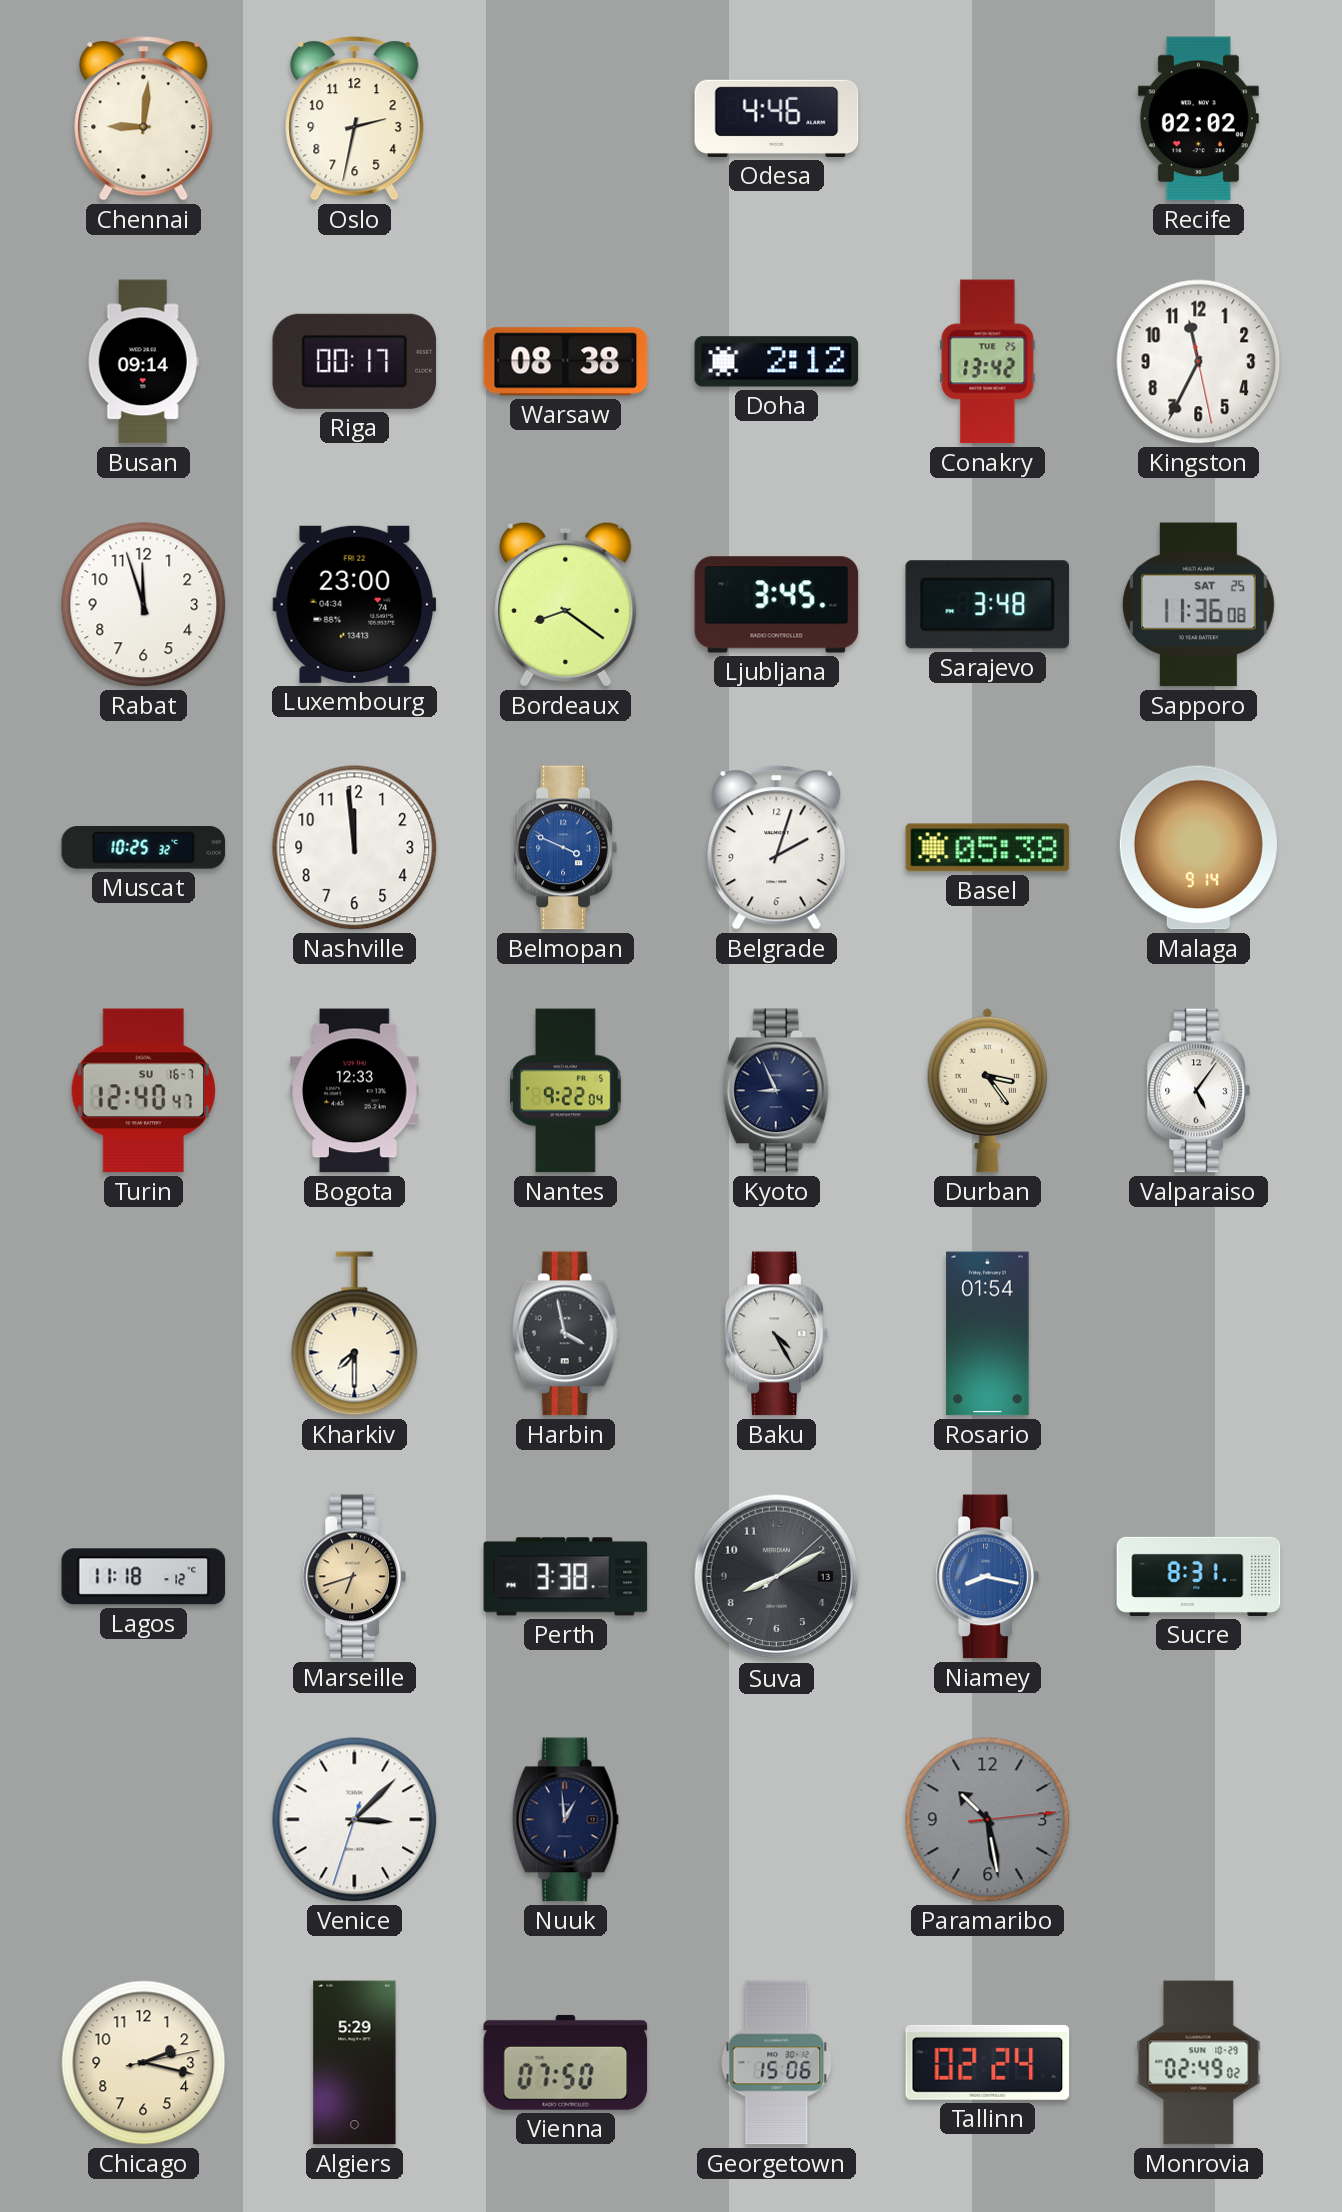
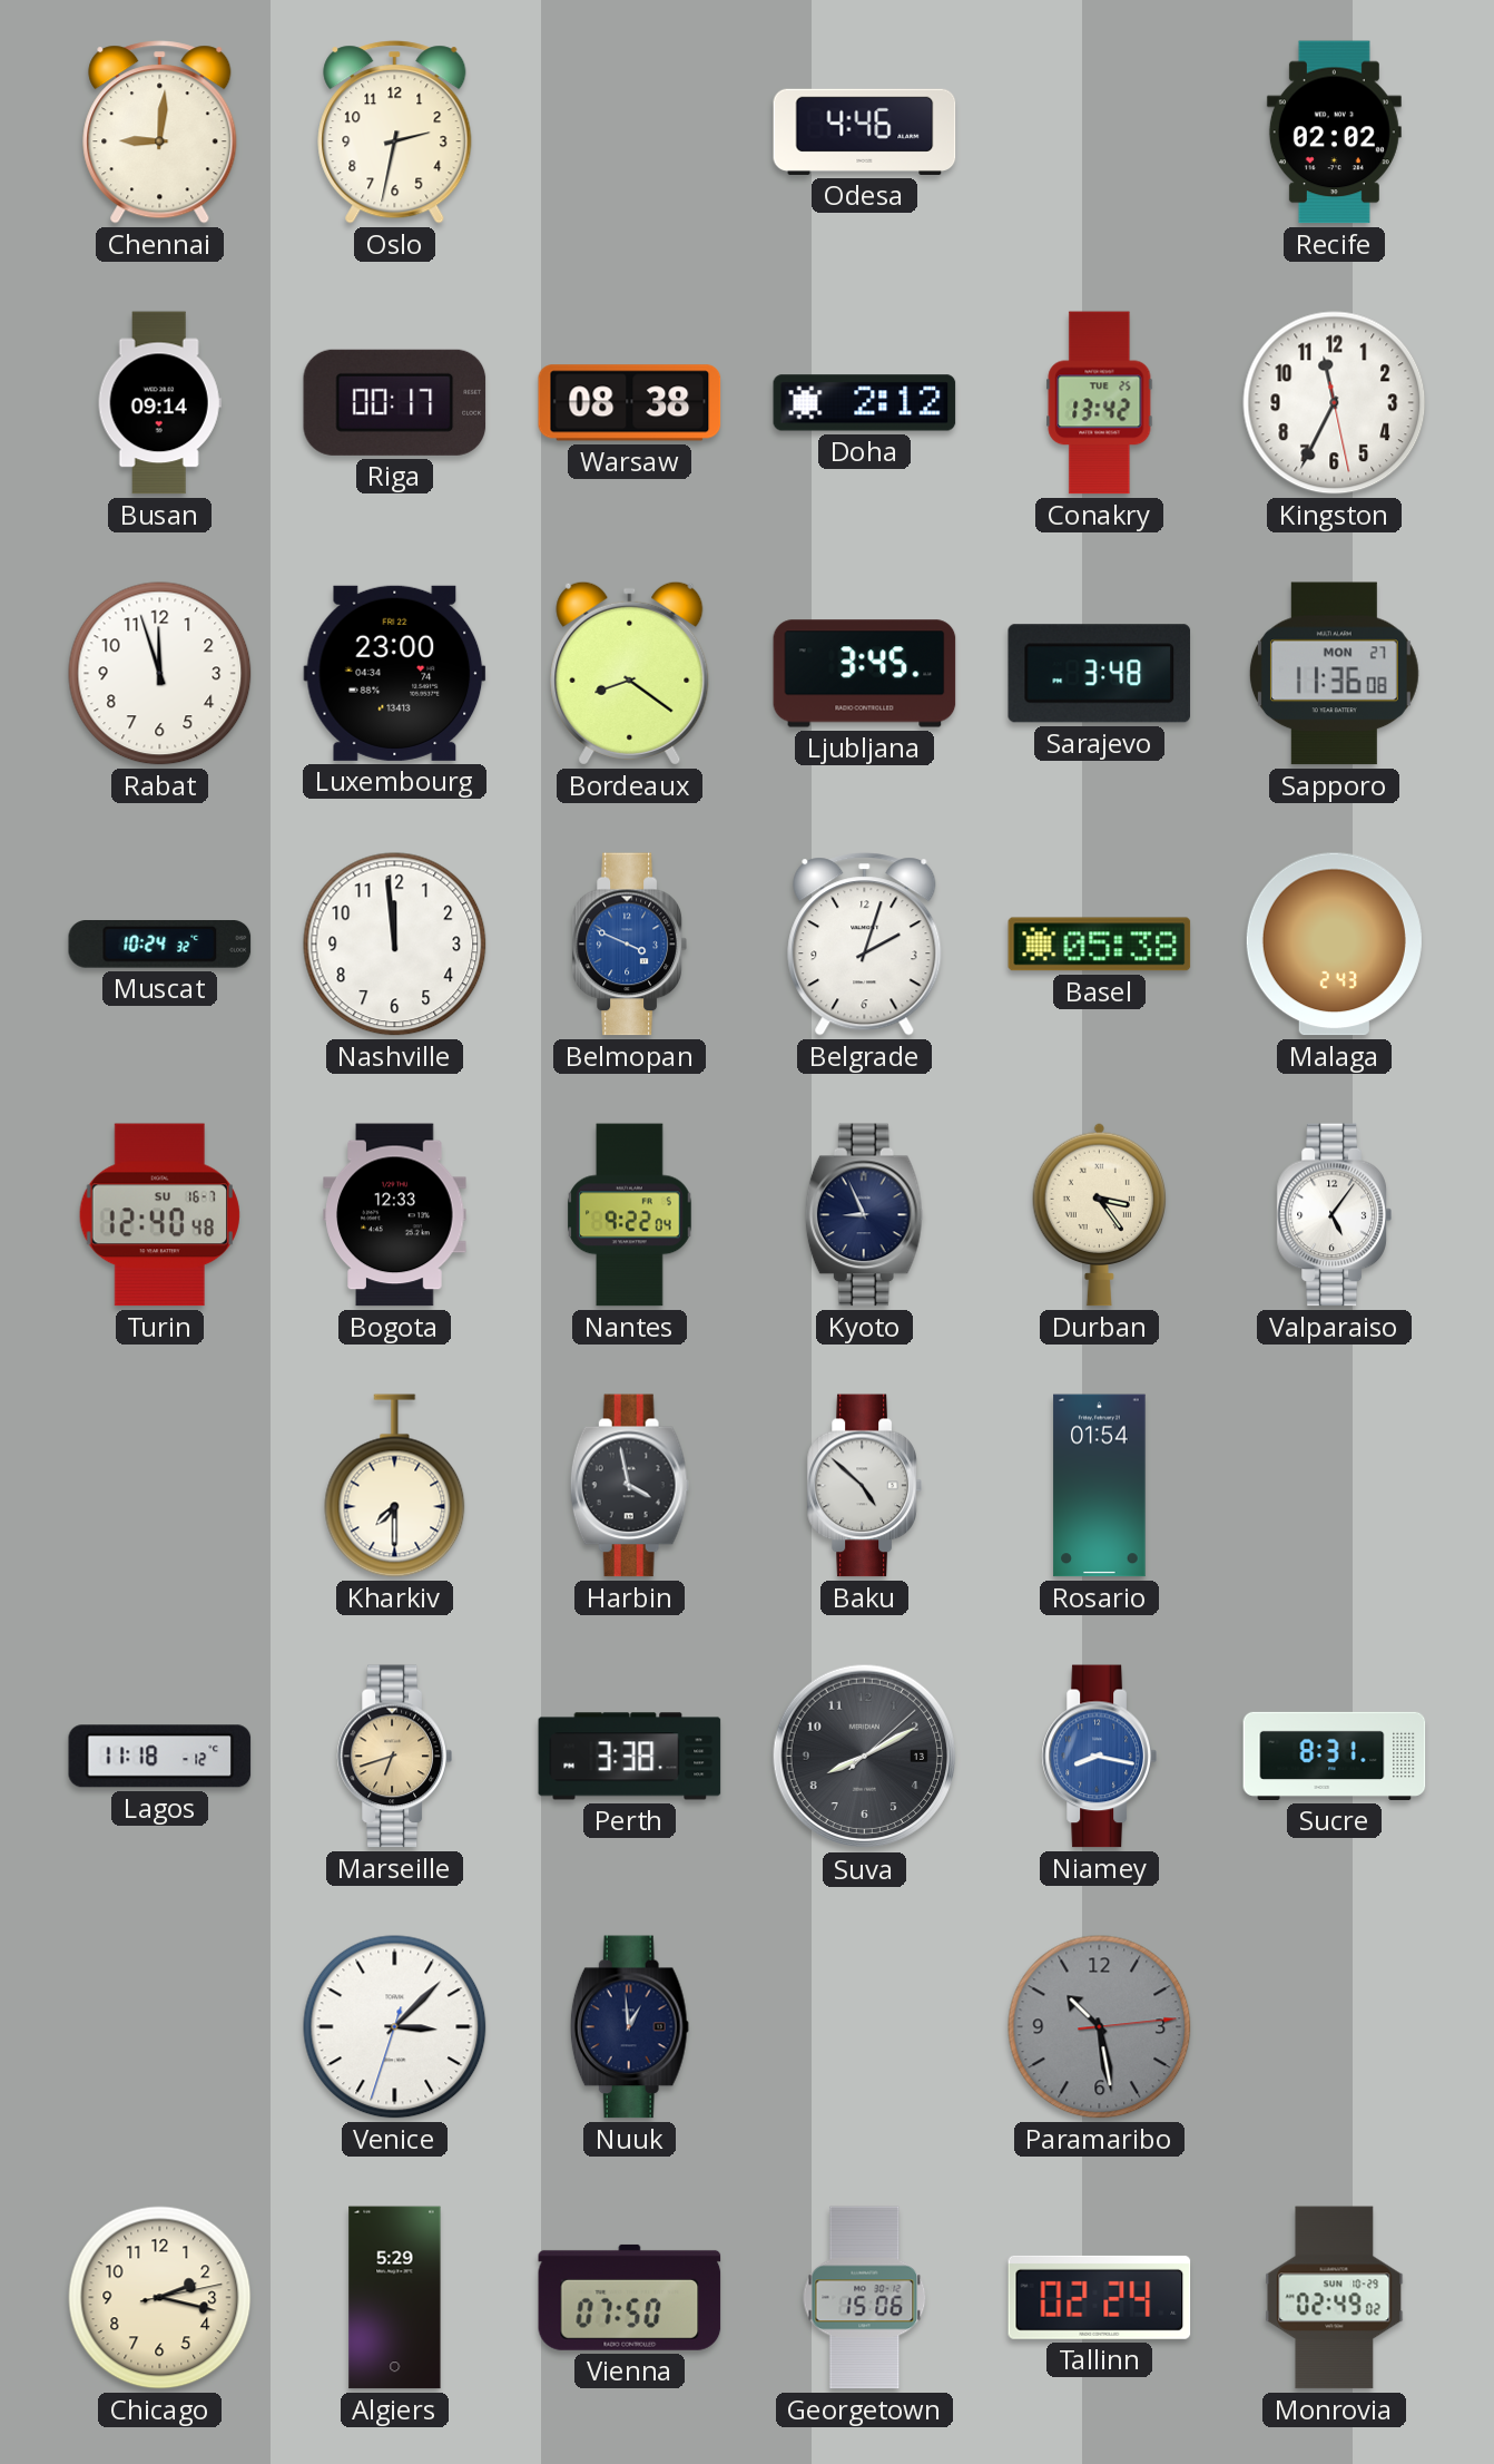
Sapporo date: SAT 25 -> MON 27
Muscat: 10:25 -> 10:24
Malaga: 9:14 -> 2:43
Turin: 12:40:47 -> 12:40:48
Baku: 4:25 -> 4:52
